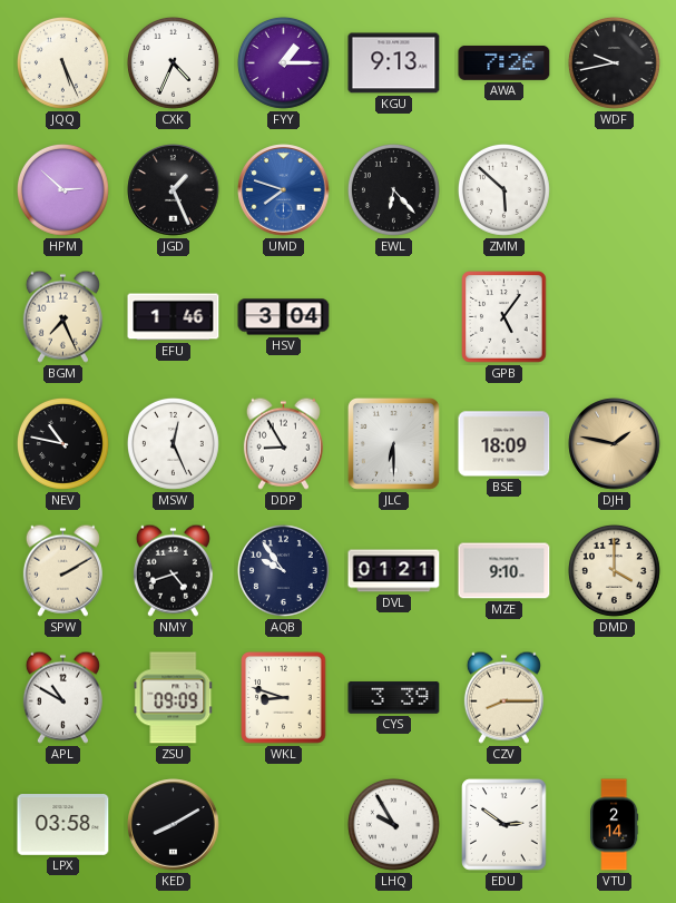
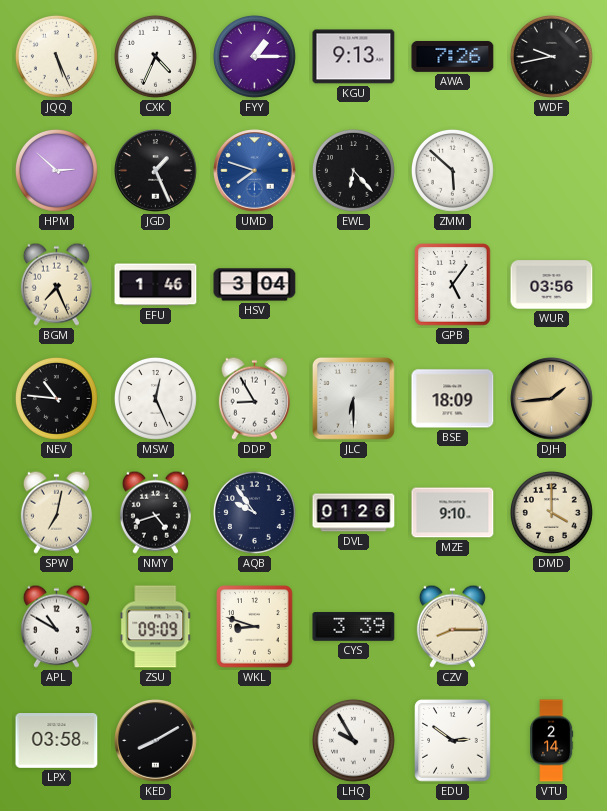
WUR: none -> 03:56
NEV: 10:47 -> 10:46
DJH: 1:47 -> 1:44
SPW: 2:10 -> 7:02
DVL: 01:21 -> 01:26
